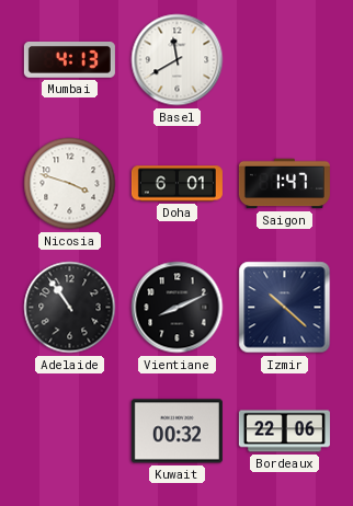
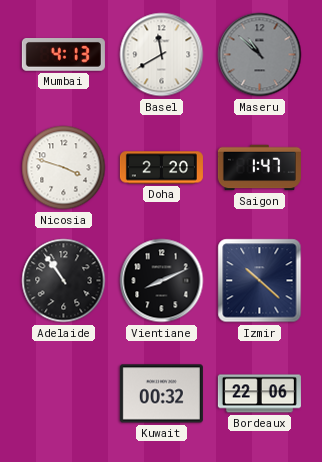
Maseru: none -> 10:52
Doha: 6:01 -> 2:20
